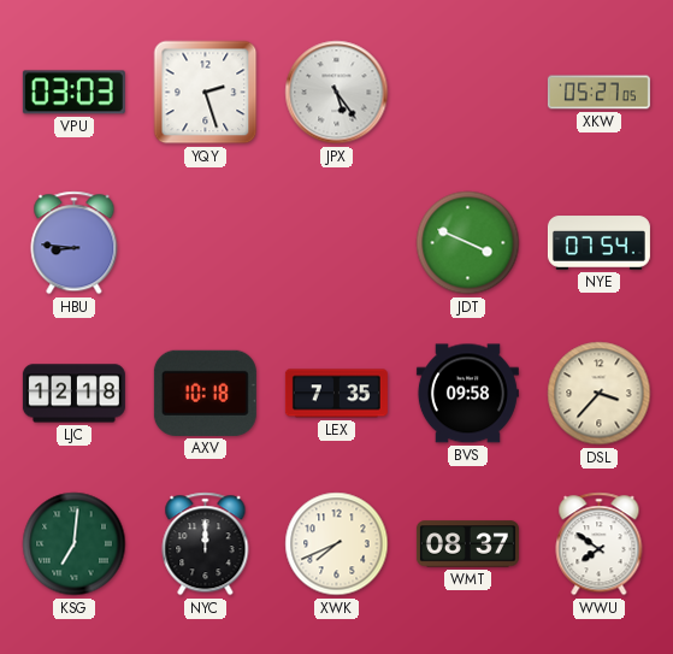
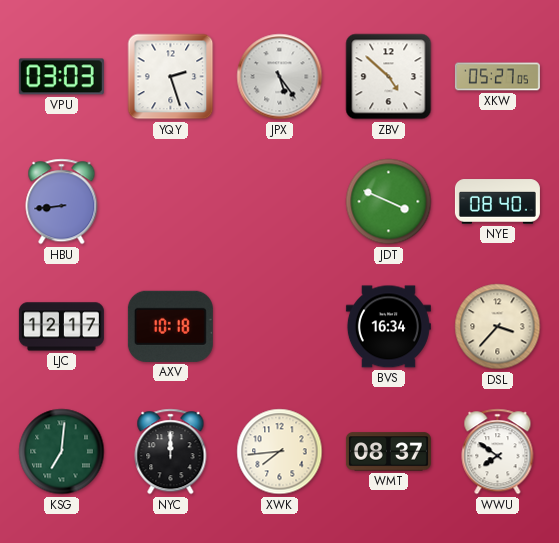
ZBV: none -> 4:52
HBU: 8:46 -> 8:44
NYE: 07:54 -> 08:40
LJC: 12:18 -> 12:17
LEX: 7:35 -> none
BVS: 09:58 -> 16:34
XWK: 7:41 -> 7:44
